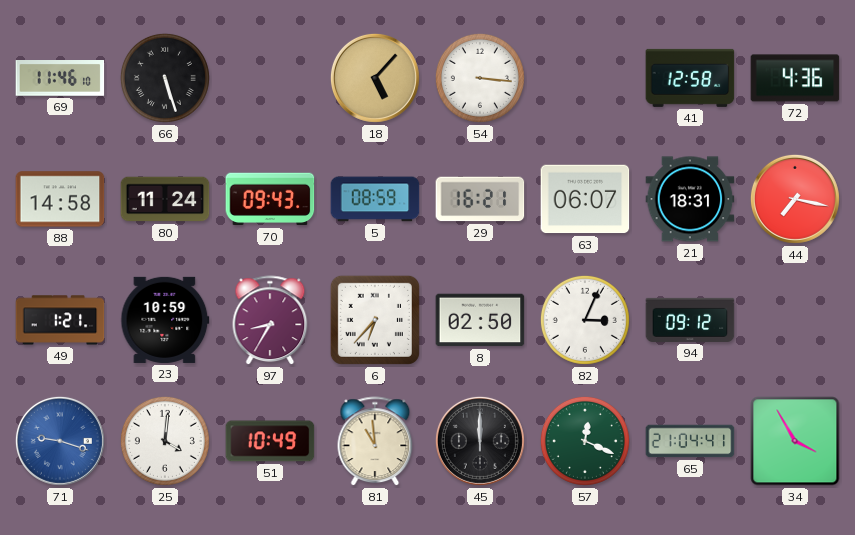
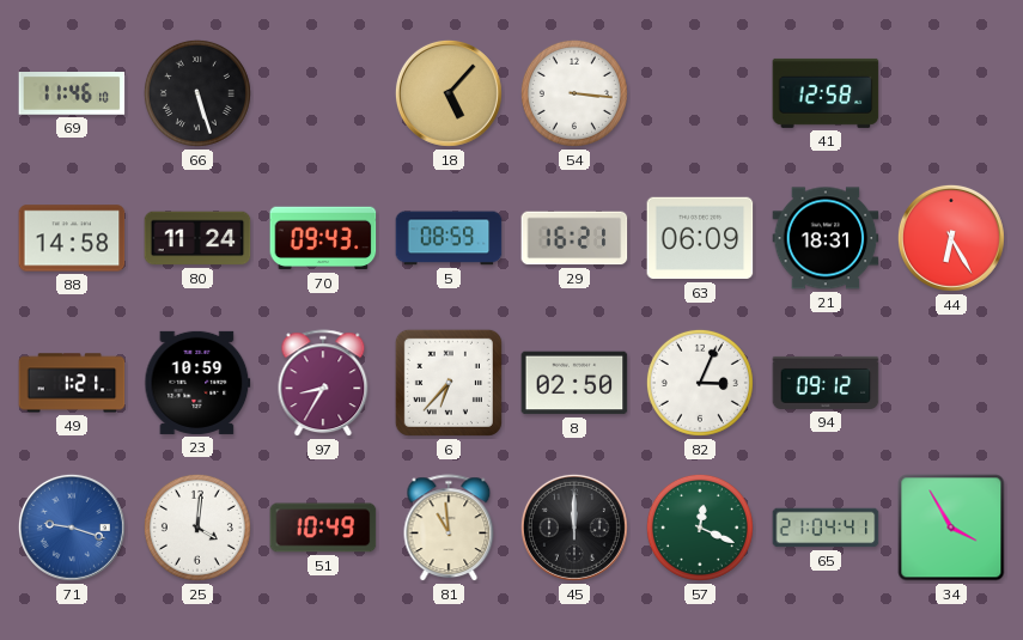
72: 4:36 -> none
63: 06:07 -> 06:09
44: 7:17 -> 6:25
